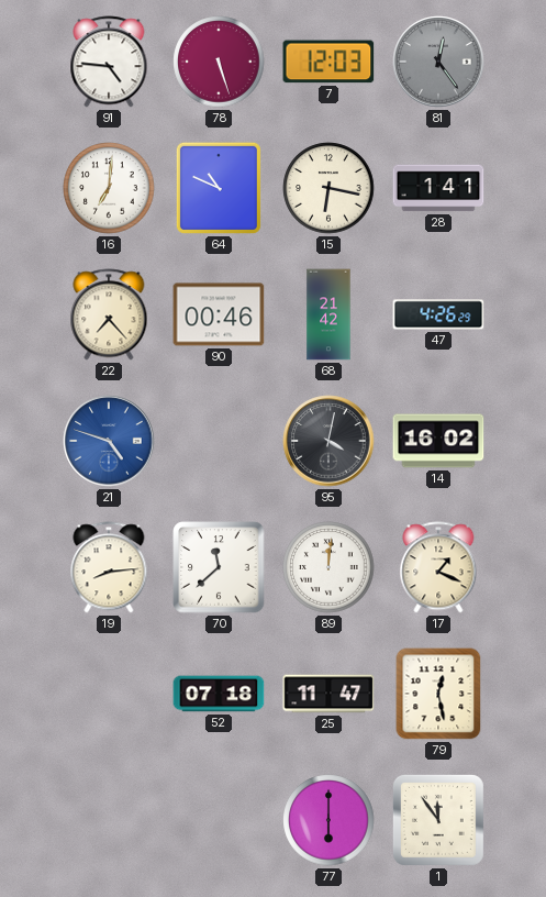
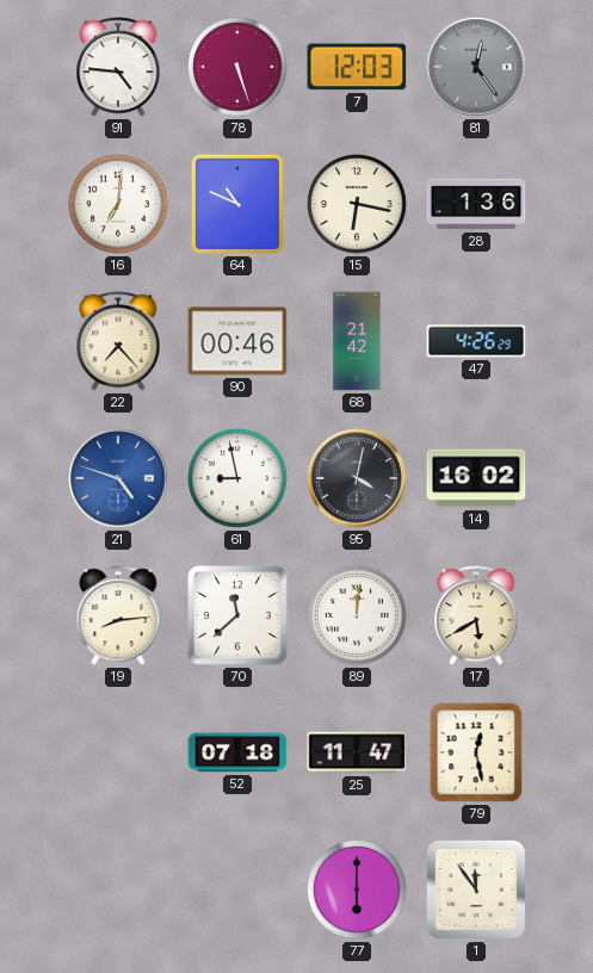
28: 1:41 -> 1:36
61: none -> 8:58
17: 1:19 -> 5:40
